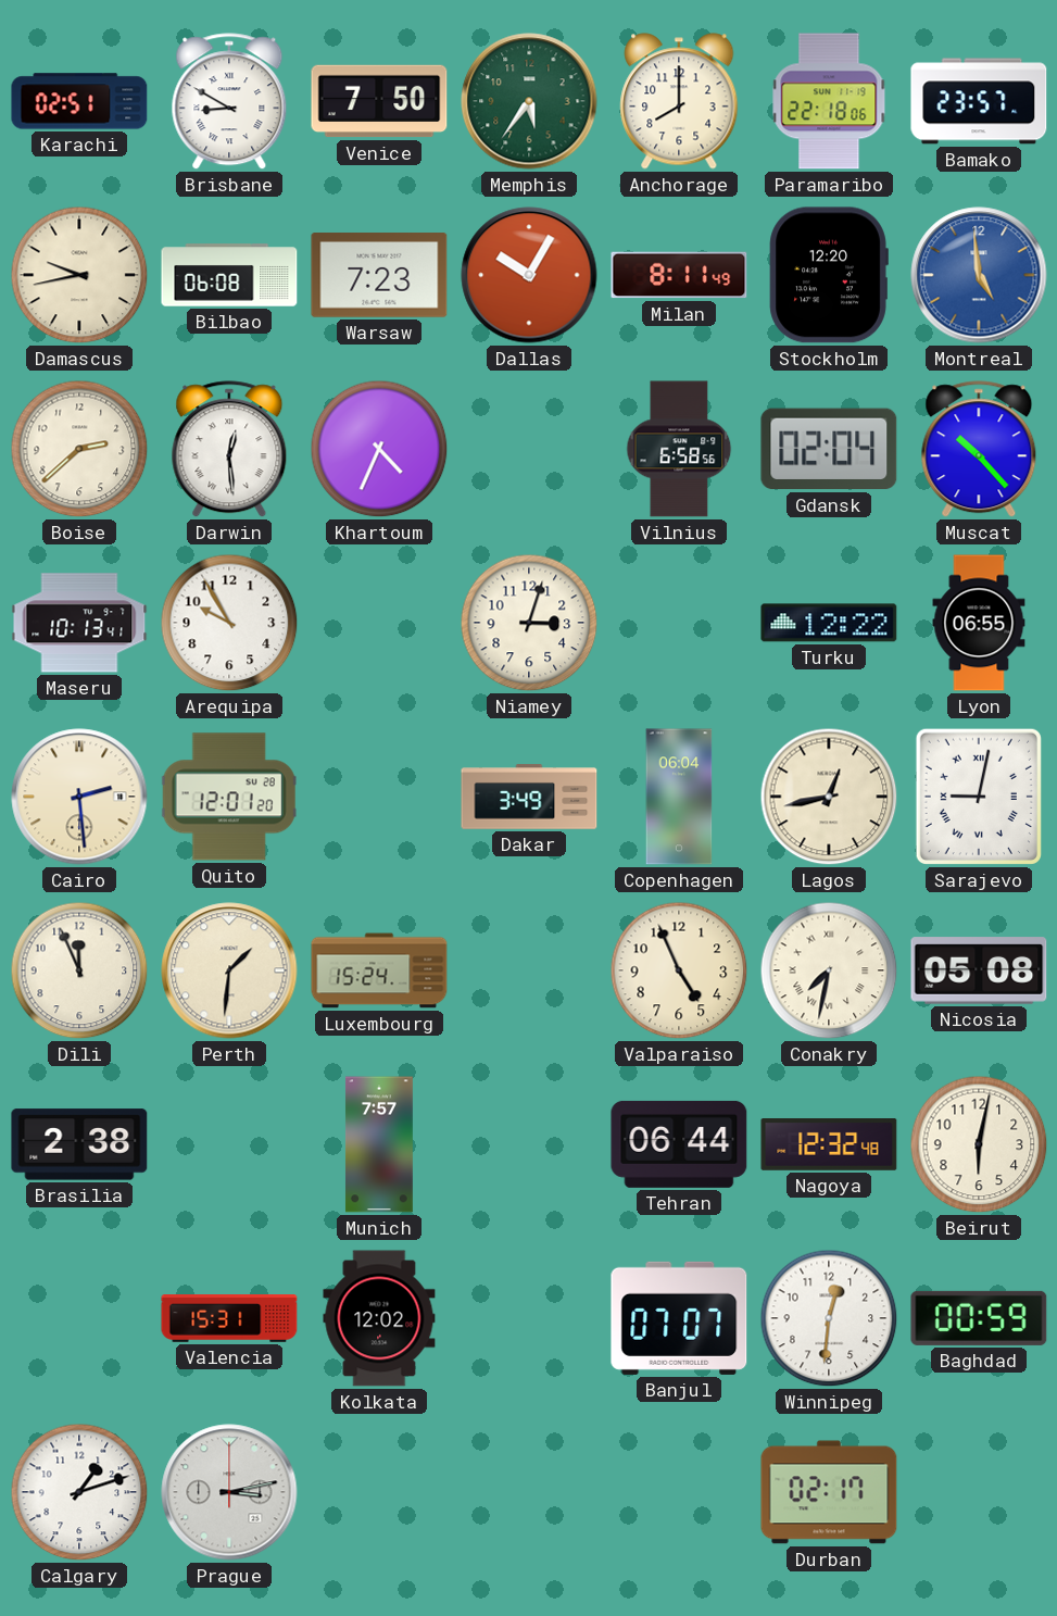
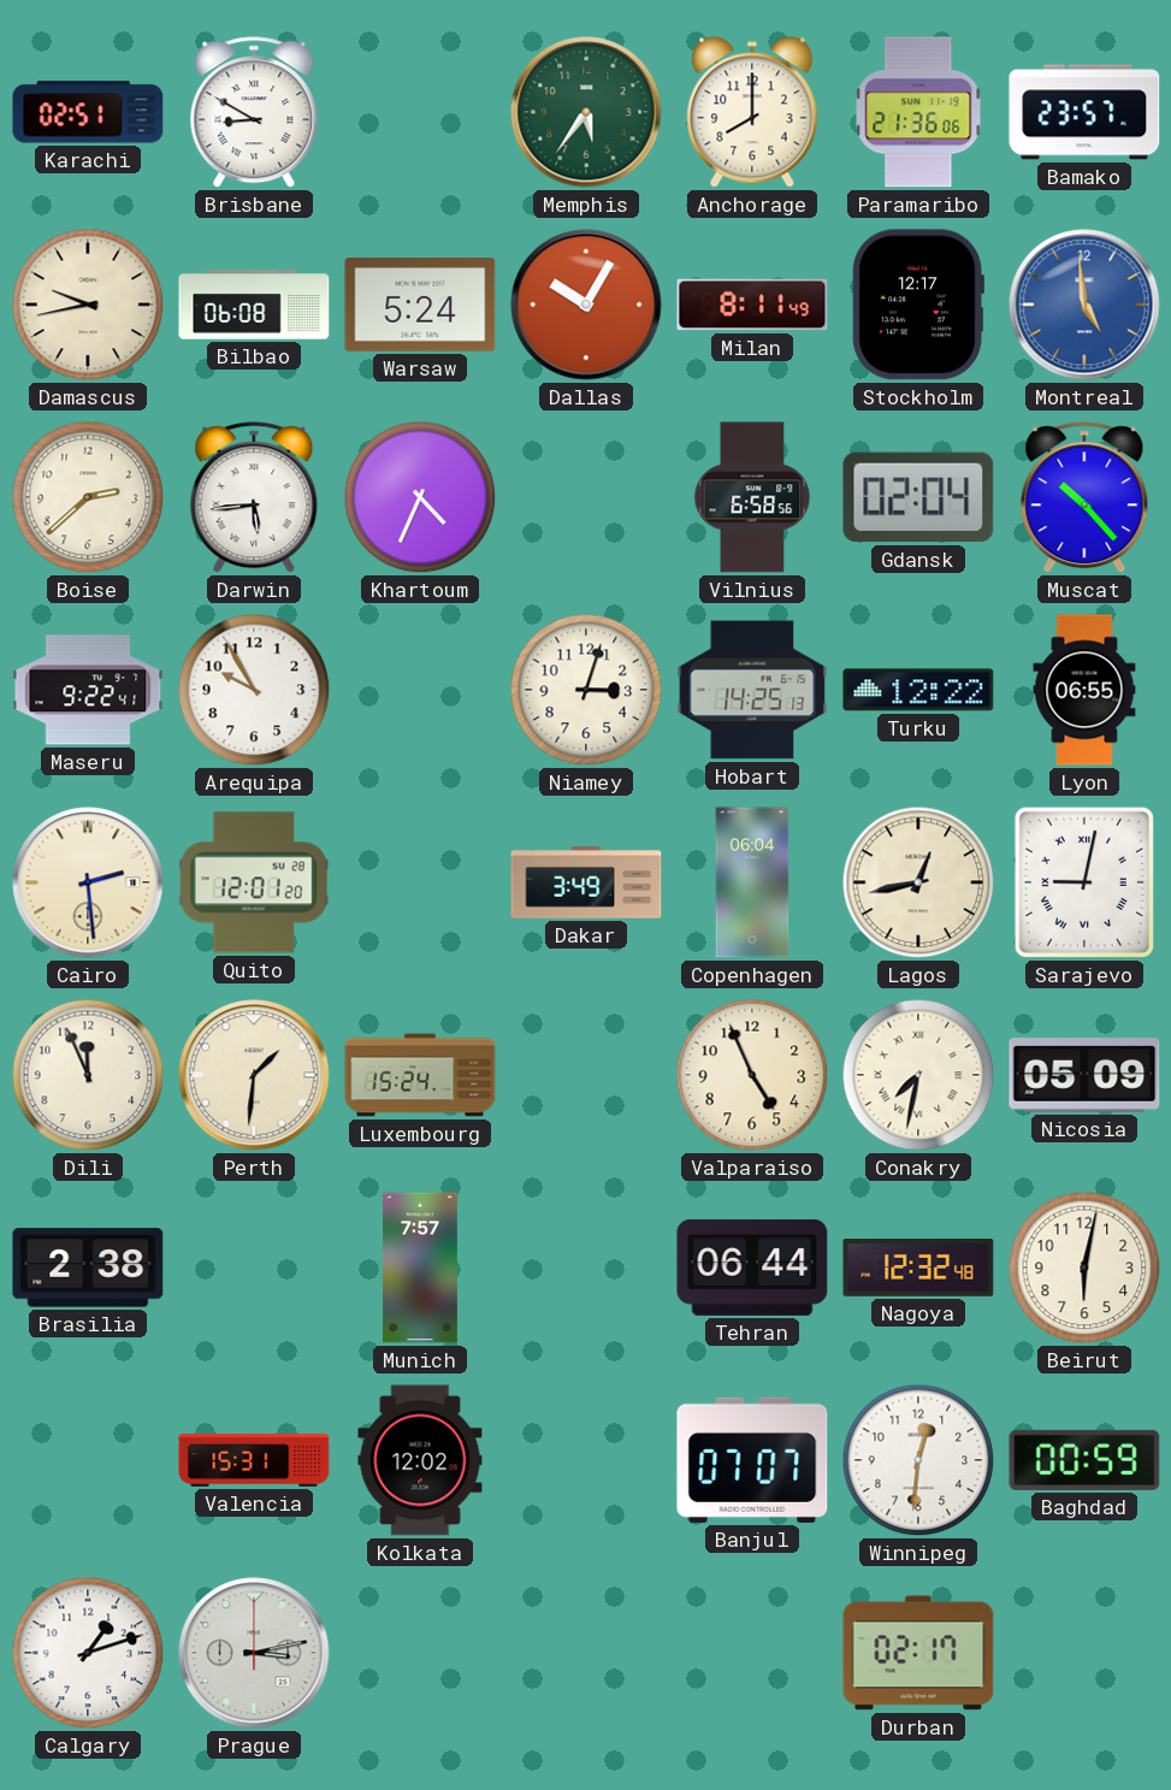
Venice: 7:50 -> none
Paramaribo: 22:18 -> 21:36
Warsaw: 7:23 -> 5:24
Stockholm: 12:20 -> 12:17
Darwin: 12:29 -> 5:44
Maseru: 10:13 -> 9:22
Hobart: none -> 14:25
Nicosia: 05:08 -> 05:09
